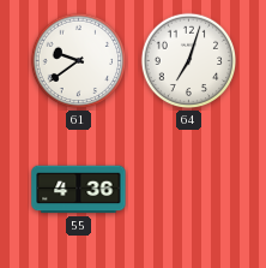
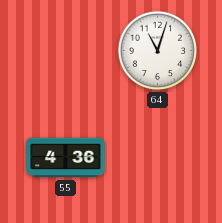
61: 9:39 -> none
64: 7:03 -> 11:03
